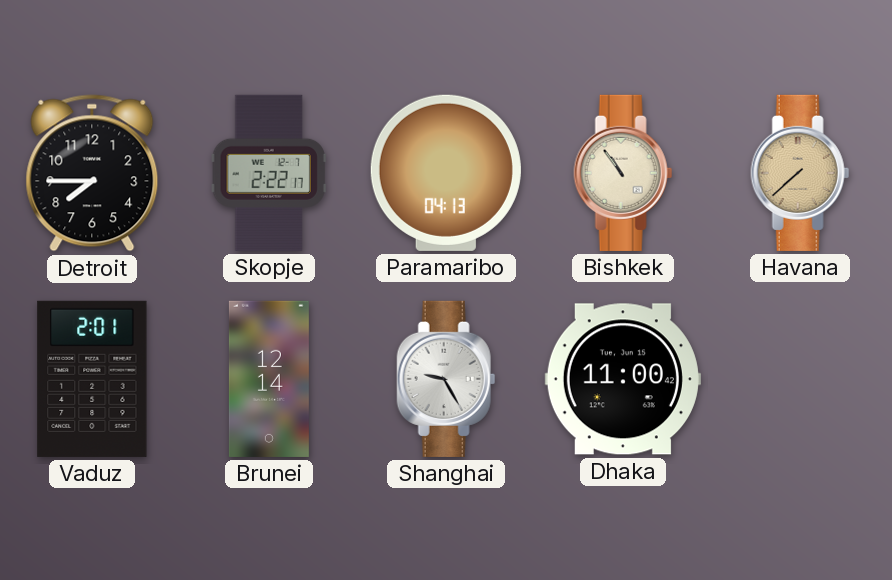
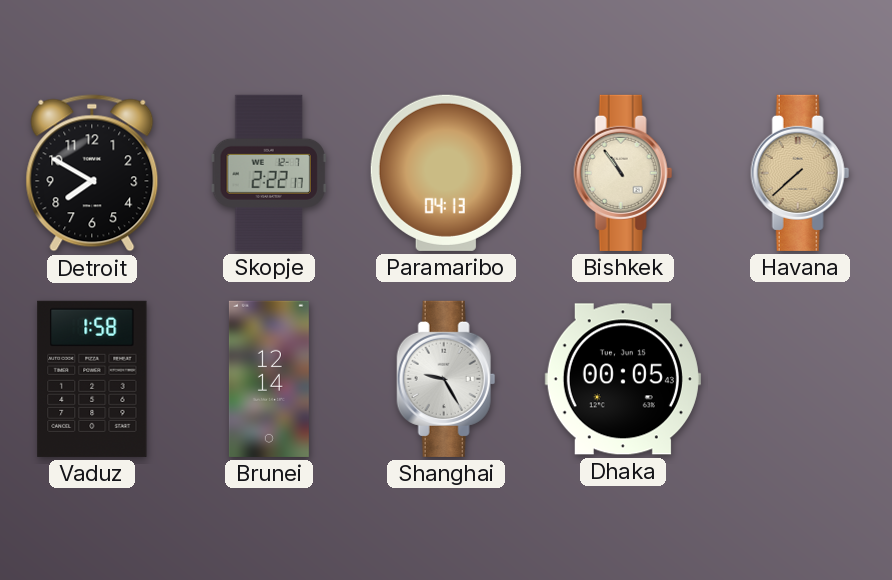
Detroit: 7:45 -> 7:50
Vaduz: 2:01 -> 1:58
Dhaka: 11:00 -> 00:05
